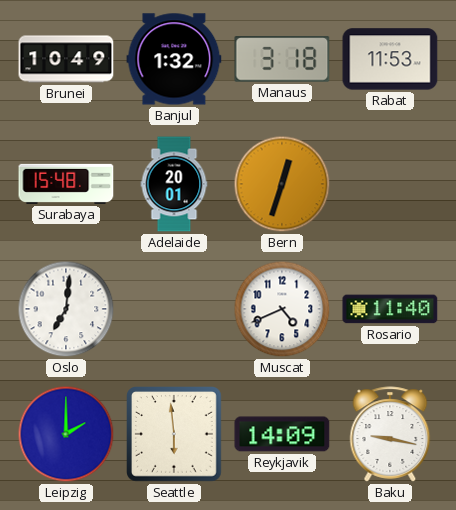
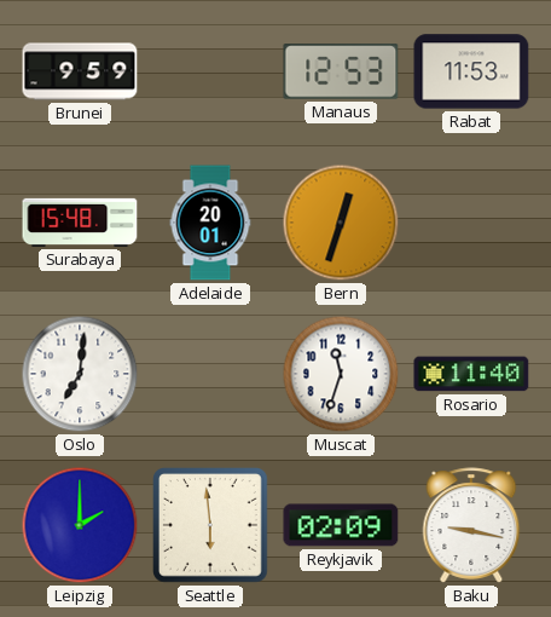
Brunei: 10:49 -> 9:59
Banjul: 1:32 -> none
Manaus: 3:18 -> 12:53
Muscat: 4:41 -> 11:33
Reykjavik: 14:09 -> 02:09
